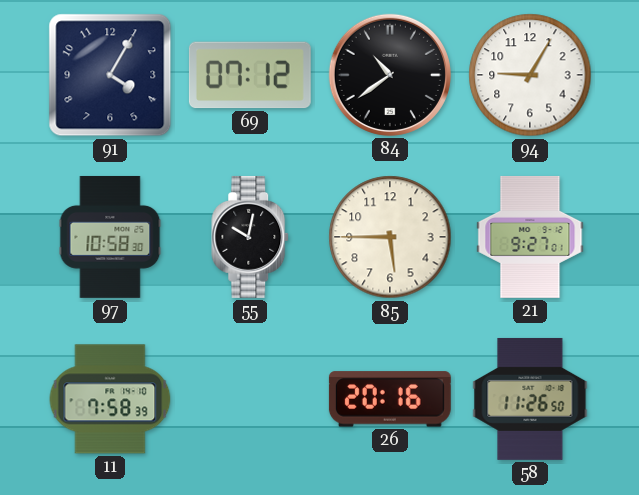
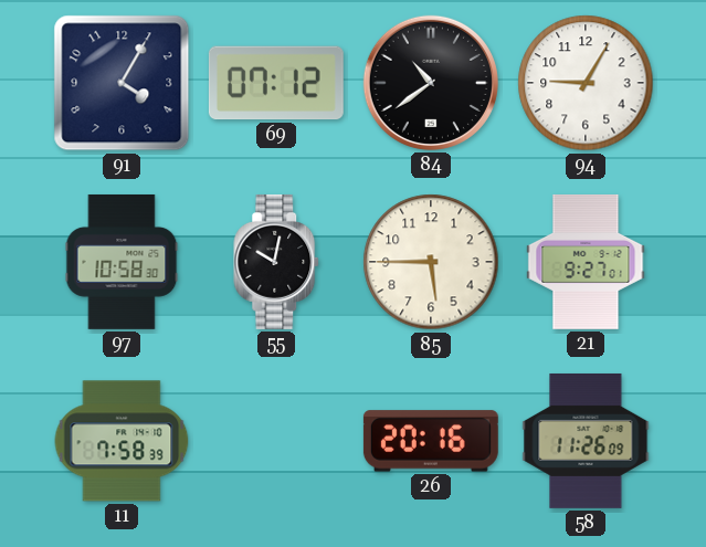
58: 11:26:50 -> 11:26:09
